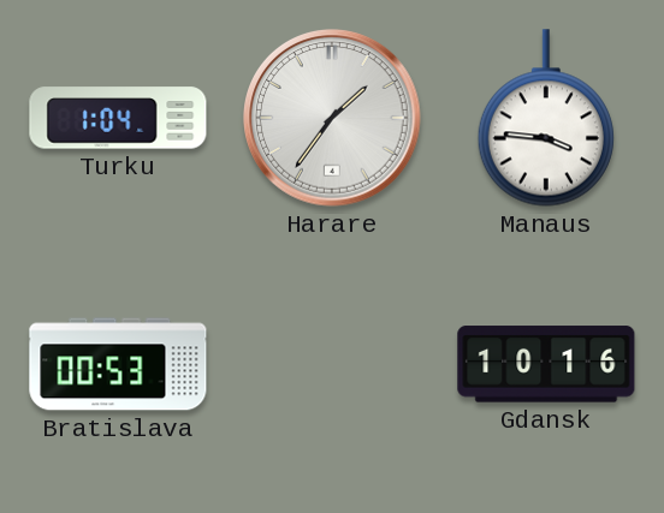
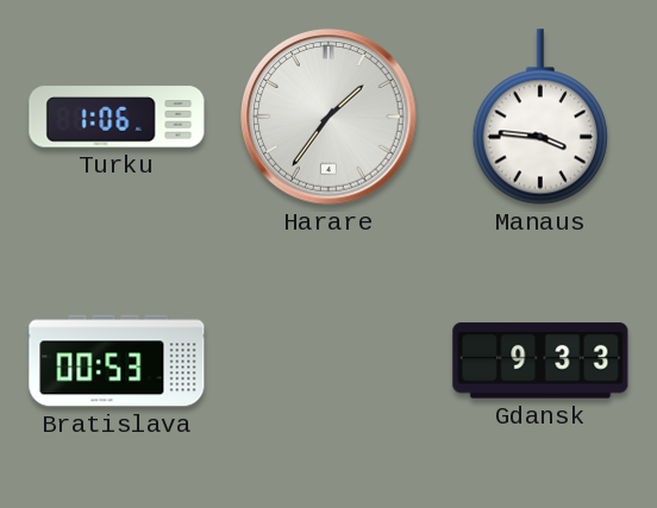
Turku: 1:04 -> 1:06
Gdansk: 10:16 -> 9:33
